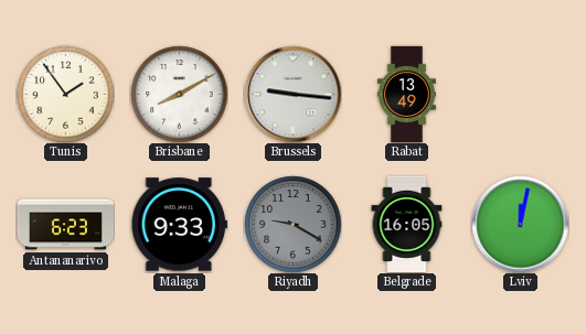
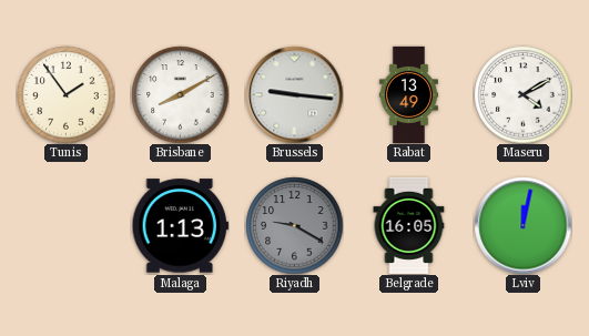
Maseru: none -> 4:10
Antananarivo: 6:23 -> none
Malaga: 9:33 -> 1:13
